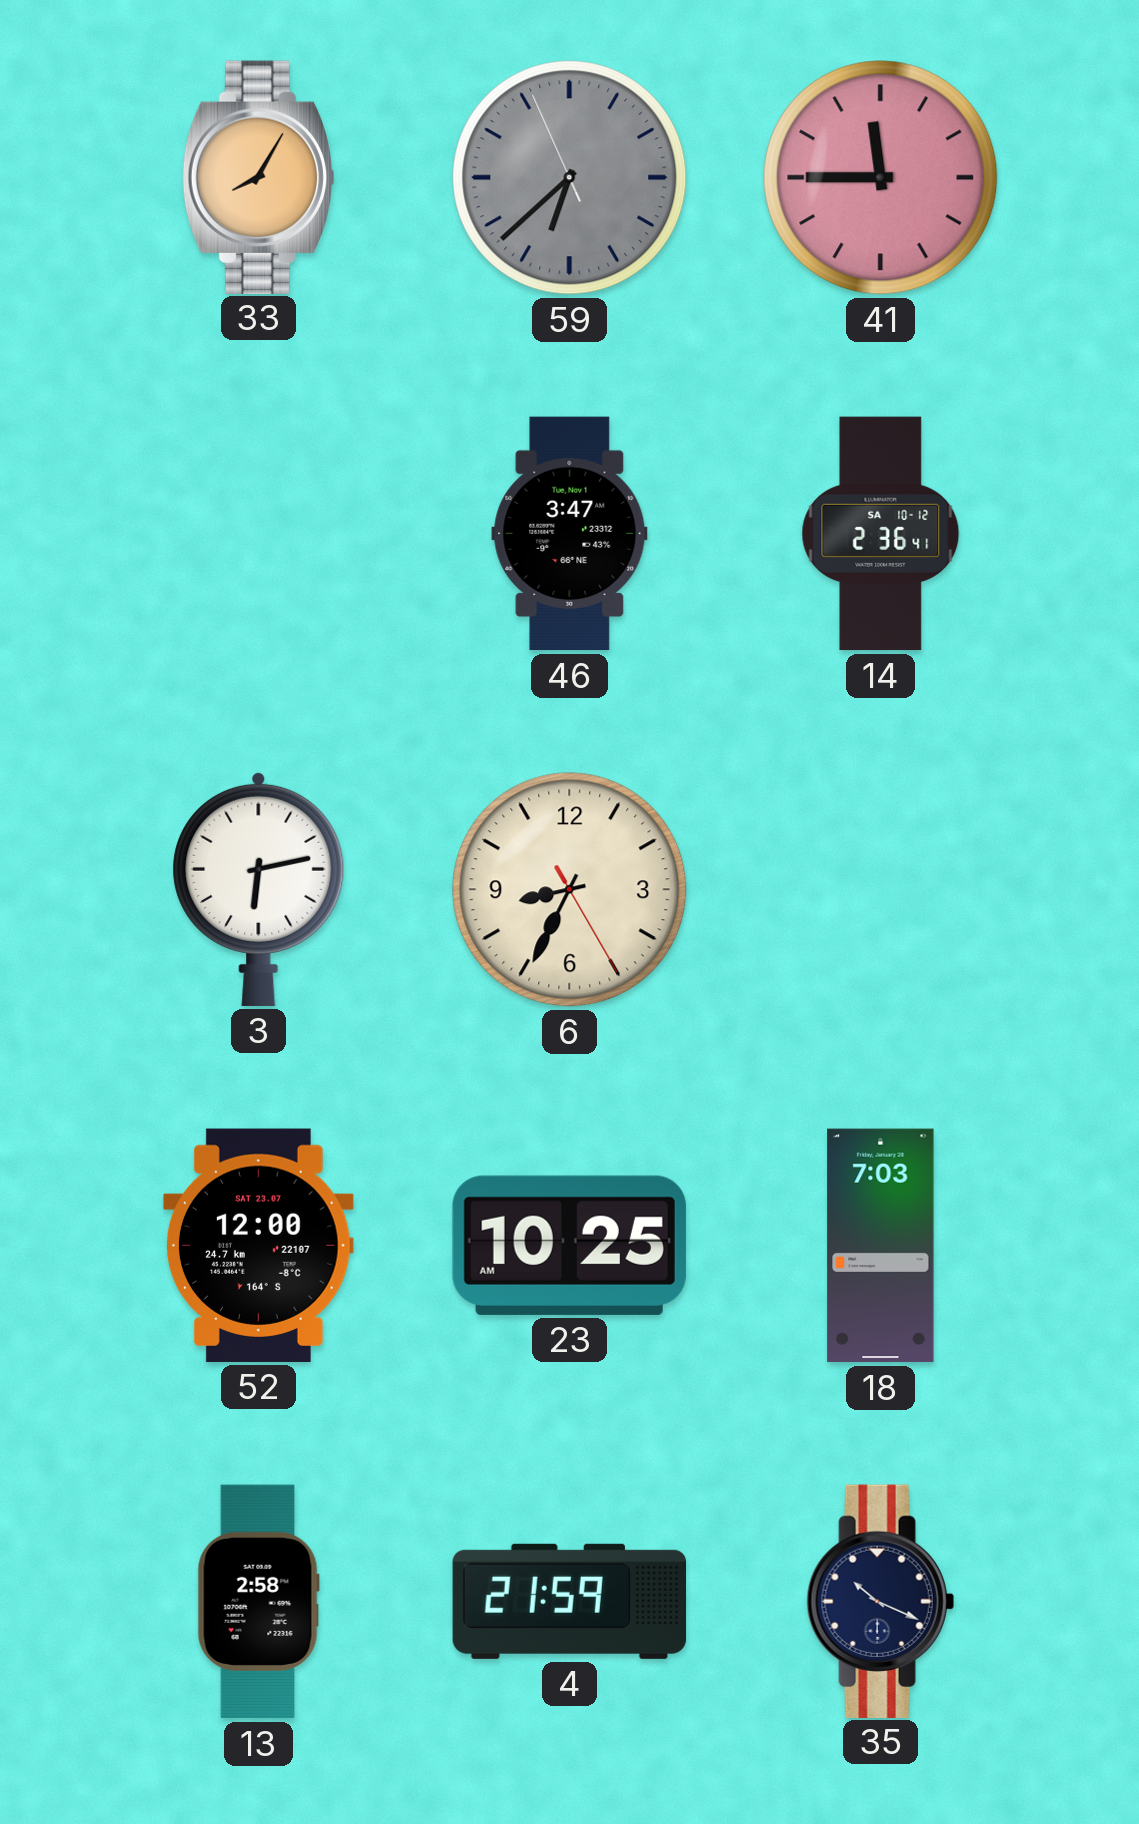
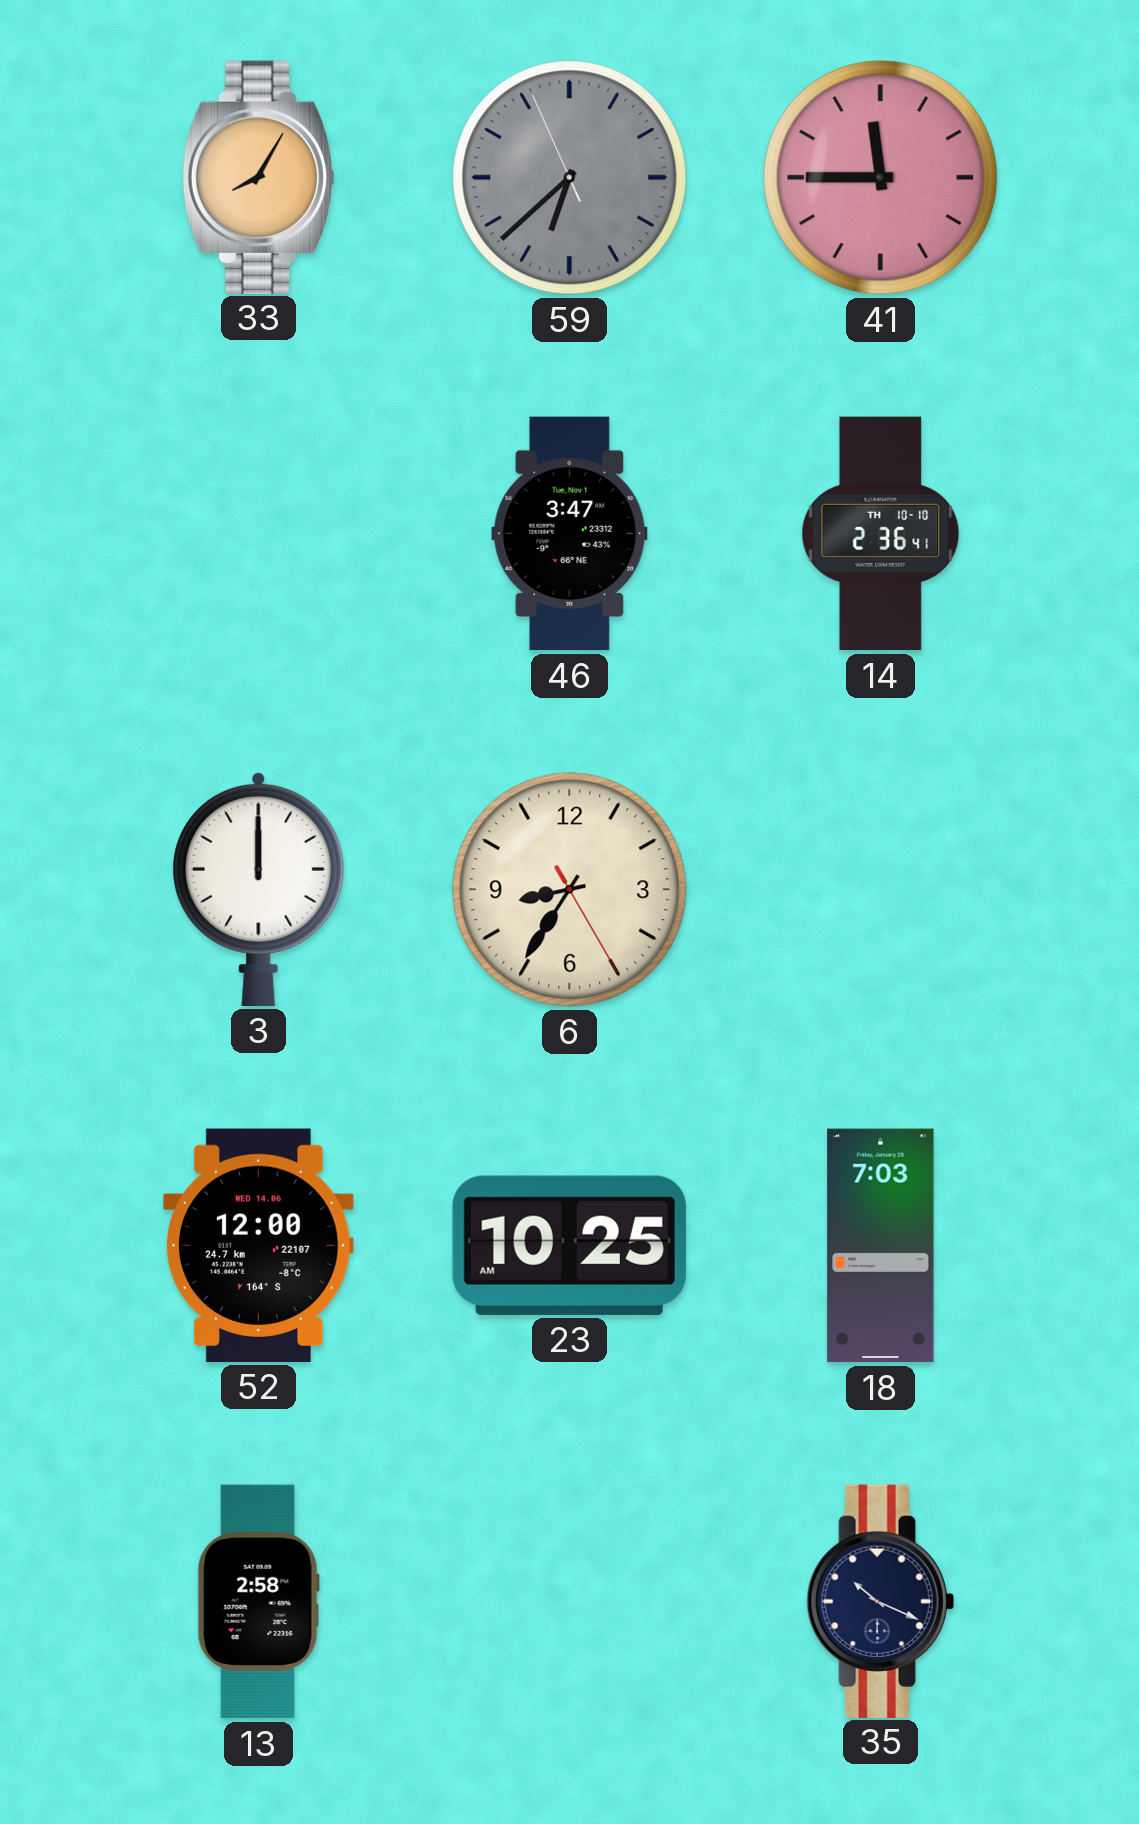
14 date: SA 10-12 -> TH 10-10
3: 6:13 -> 12:00
6: 8:34 -> 8:35
52 date: SAT 23.07 -> WED 14.06
4: 21:59 -> none
